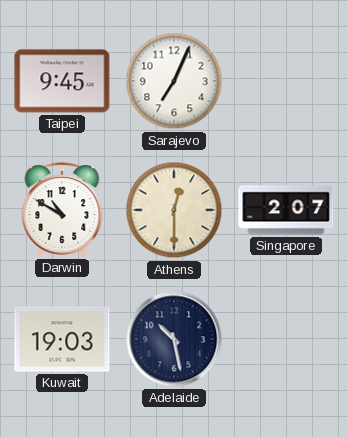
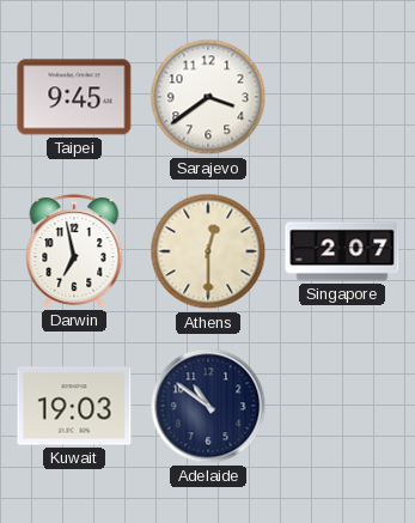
Sarajevo: 7:04 -> 3:39
Darwin: 10:50 -> 6:58
Adelaide: 10:28 -> 10:51
